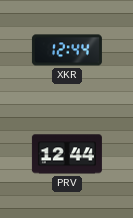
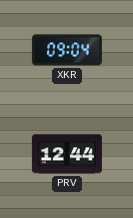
XKR: 12:44 -> 09:04
